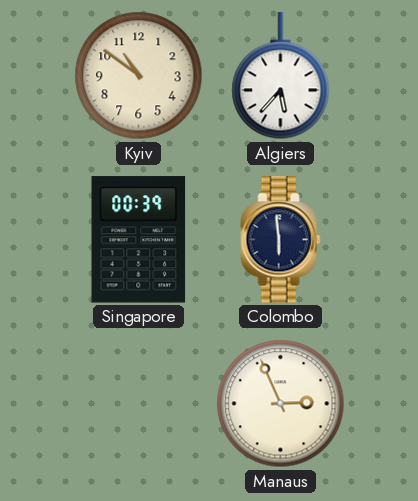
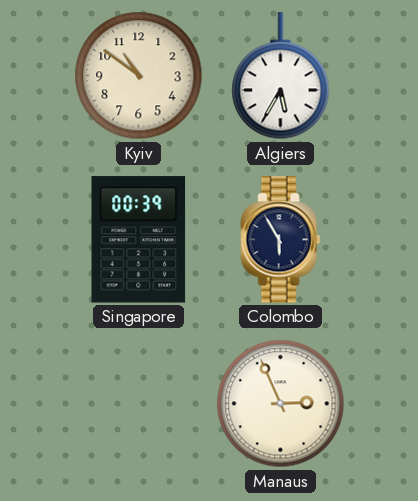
Algiers: 5:37 -> 5:35
Colombo: 5:59 -> 5:55
